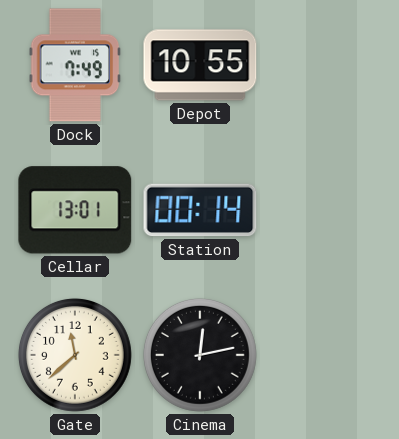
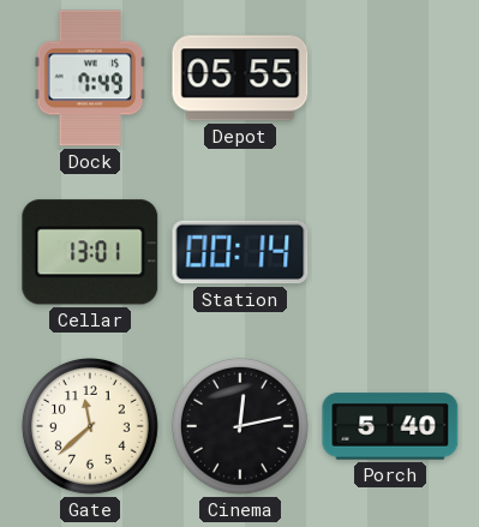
Depot: 10:55 -> 05:55
Porch: none -> 5:40
